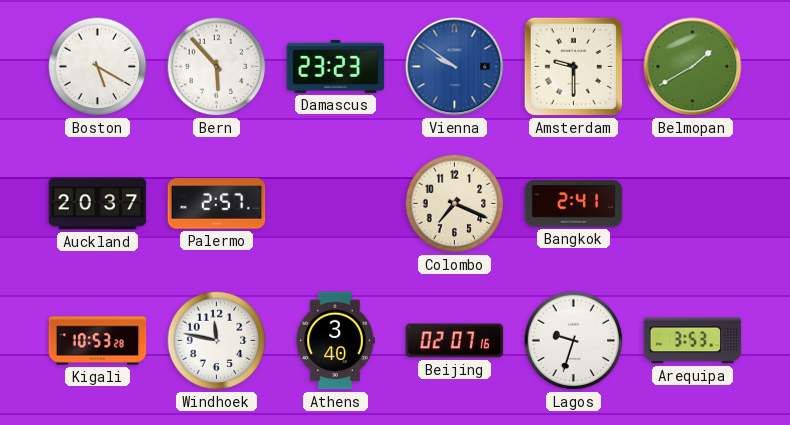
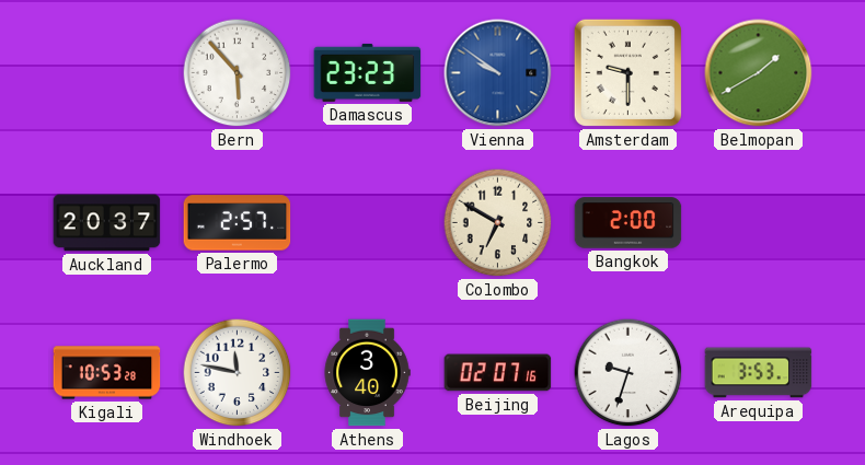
Boston: 5:20 -> none
Colombo: 7:19 -> 6:50
Bangkok: 2:41 -> 2:00
